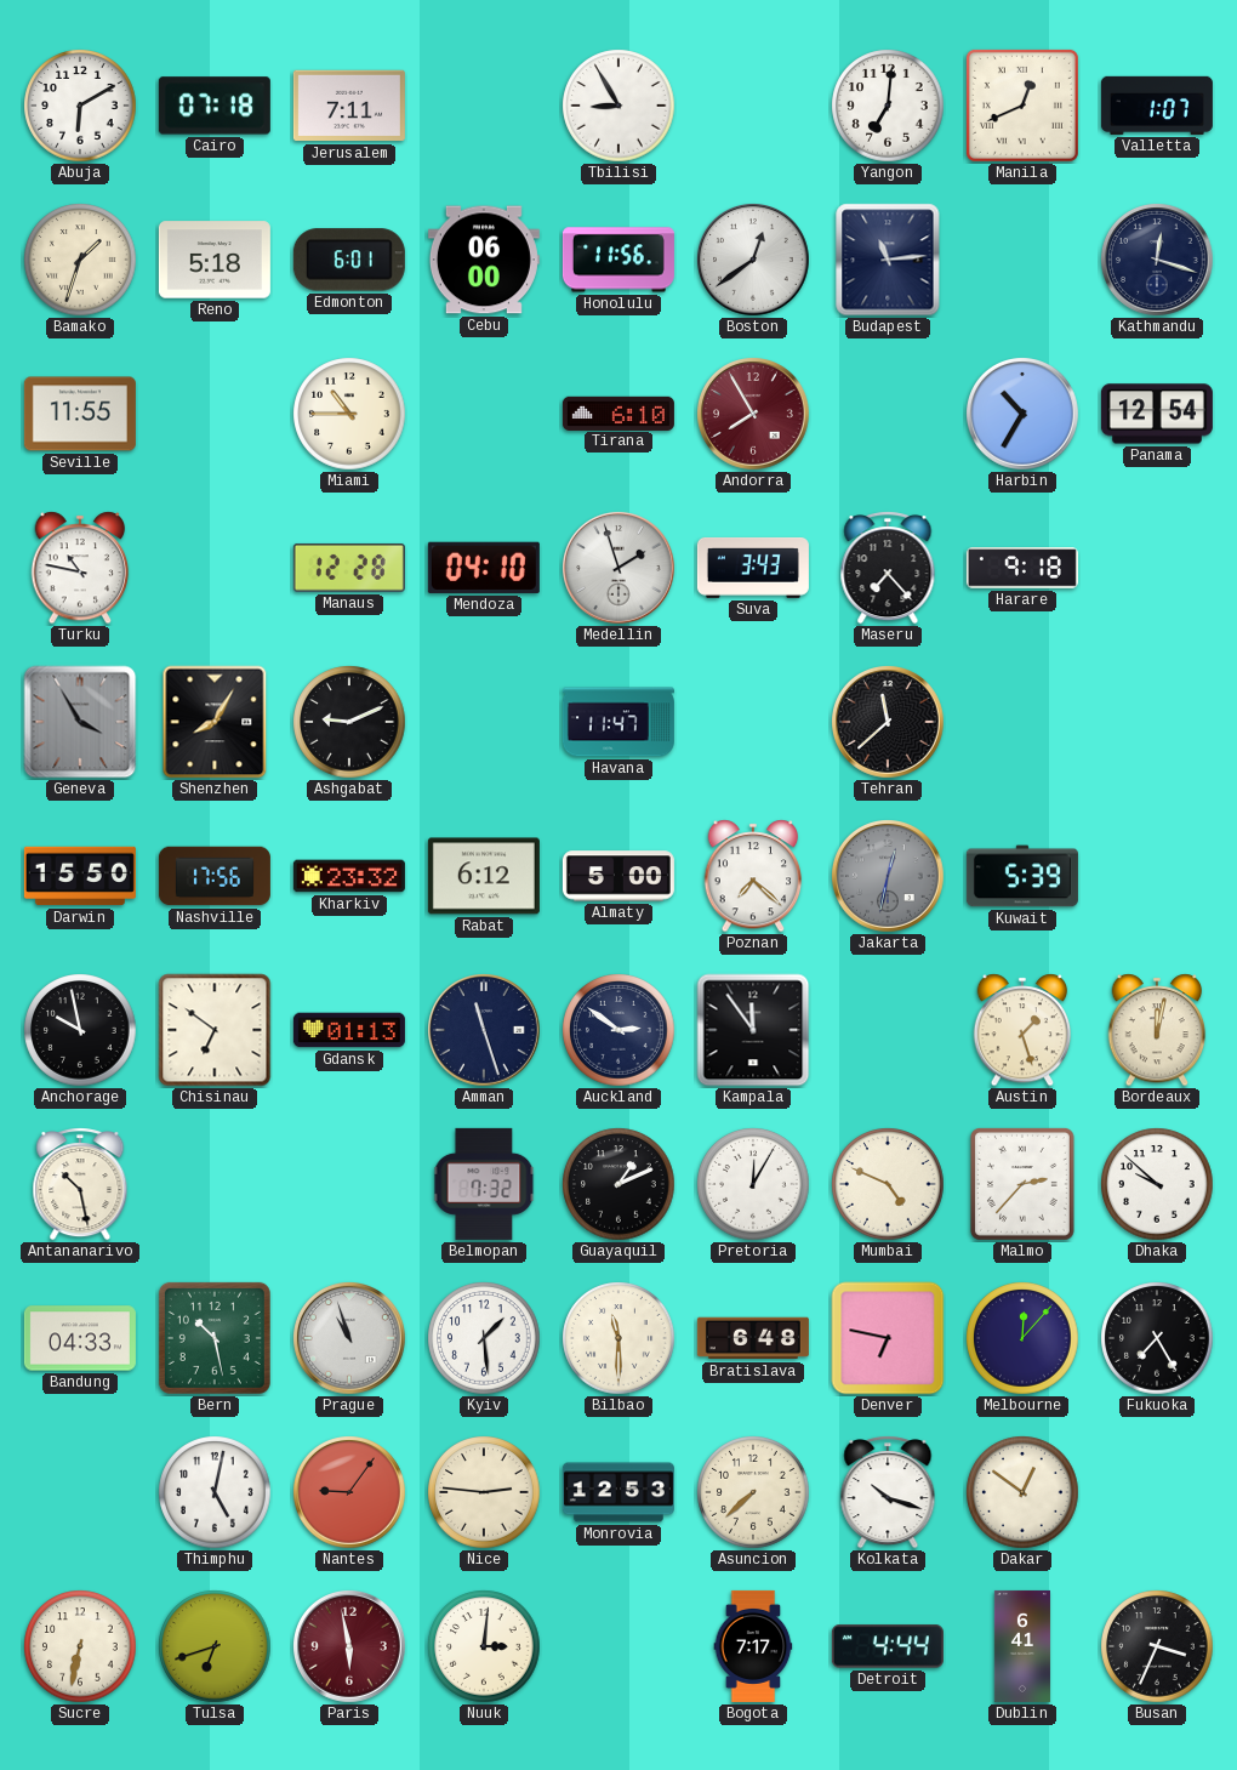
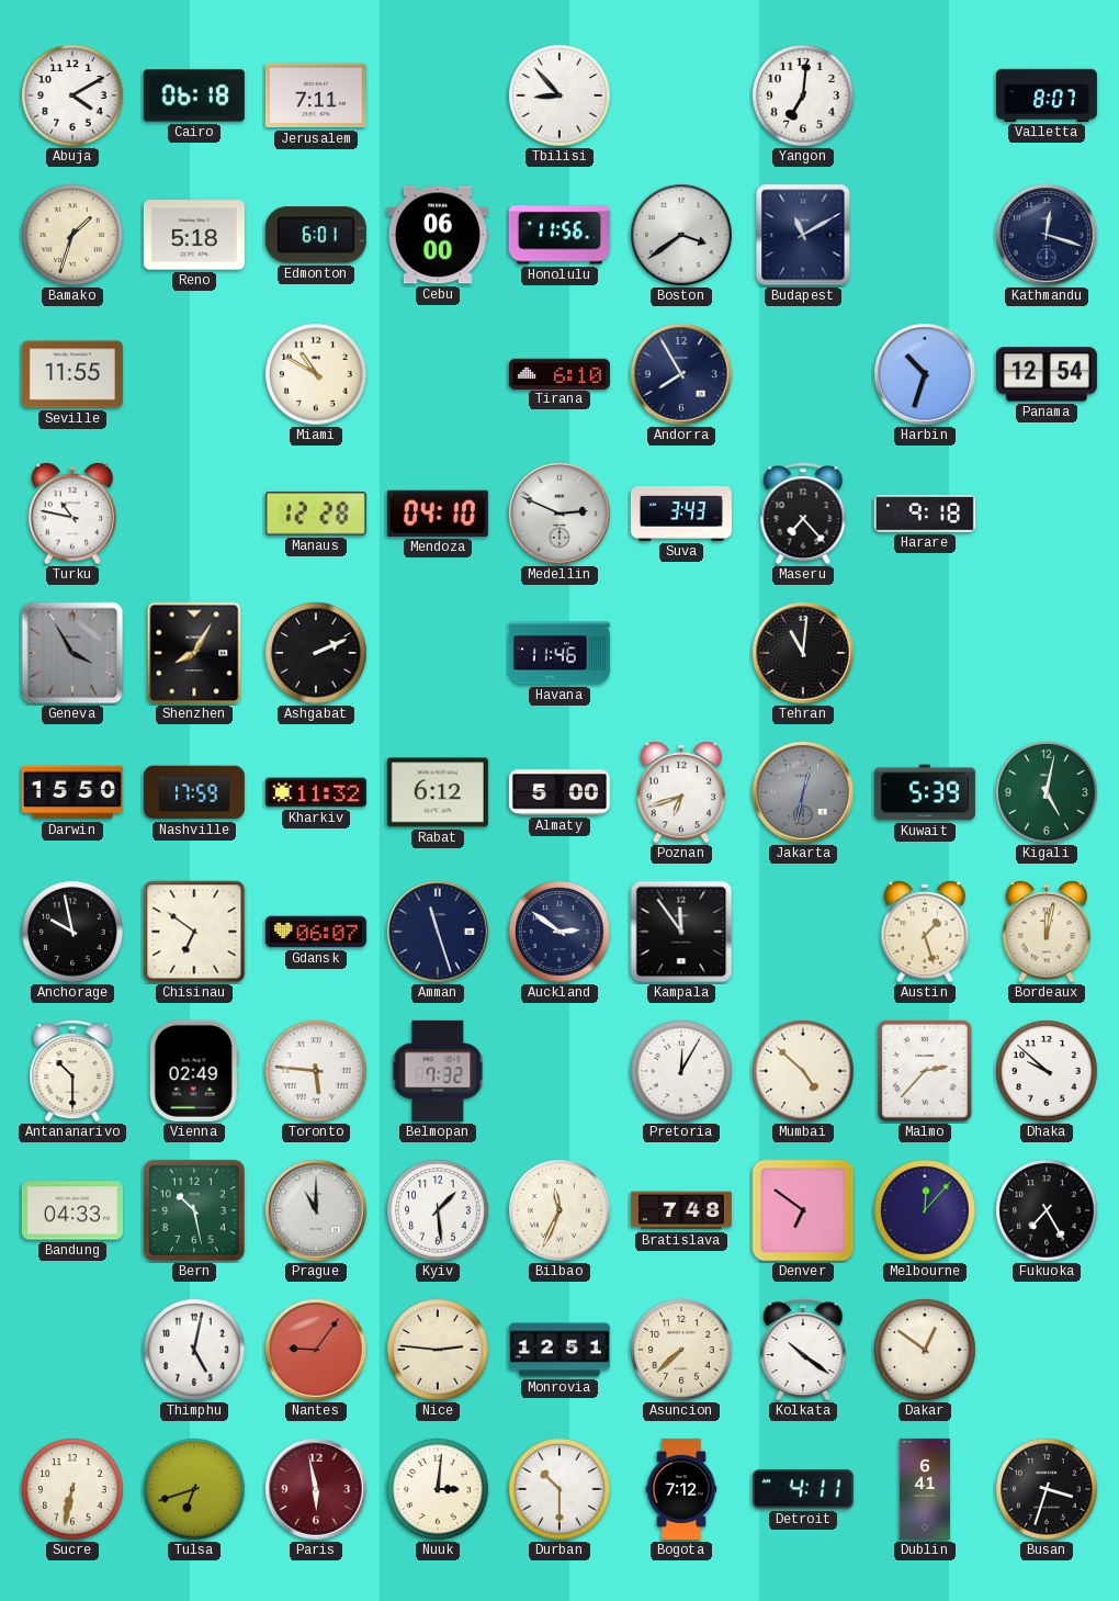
Abuja: 6:10 -> 4:10
Cairo: 07:18 -> 06:18
Tbilisi: 8:55 -> 8:53
Manila: 12:41 -> none
Valletta: 1:07 -> 8:07
Boston: 12:39 -> 3:39
Budapest: 11:14 -> 11:10
Miami: 10:45 -> 10:50
Andorra dial: burgundy -> navy
Harbin: 10:35 -> 10:33
Medellin: 1:57 -> 2:49
Ashgabat: 9:11 -> 2:11
Havana: 11:47 -> 11:46
Tehran: 11:38 -> 11:01
Nashville: 17:56 -> 17:59
Kharkiv: 23:32 -> 11:32
Poznan: 7:22 -> 6:42
Kigali: none -> 5:02
Gdansk: 01:13 -> 06:07
Antananarivo: 10:28 -> 10:30
Vienna: none -> 02:49
Toronto: none -> 5:46
Guayaquil: 1:11 -> none
Mumbai: 4:49 -> 4:52
Prague: 10:57 -> 11:00
Bilbao: 11:30 -> 11:34
Bratislava: 6:48 -> 7:48
Denver: 6:47 -> 6:51
Monrovia: 12:53 -> 12:51
Kolkata: 10:18 -> 10:21
Durban: none -> 10:30
Bogota: 7:17 -> 7:12
Detroit: 4:44 -> 4:11
Busan: 3:34 -> 3:33
